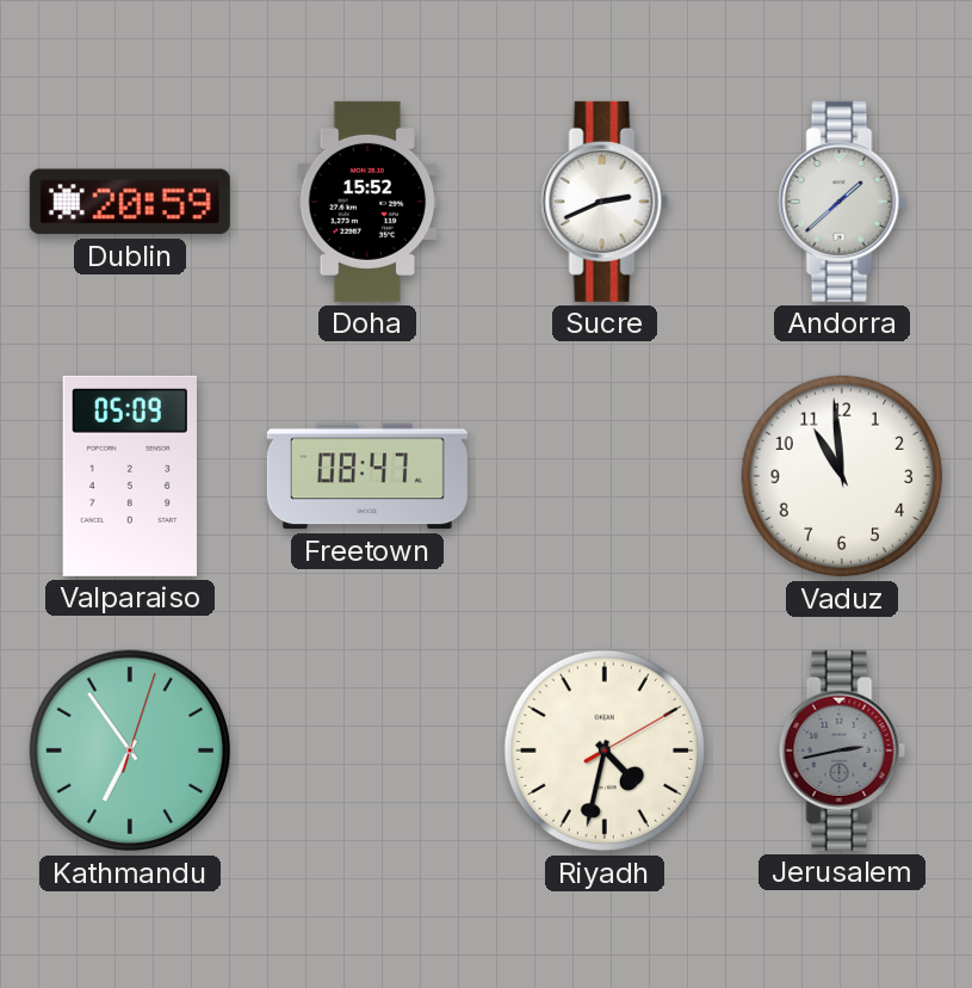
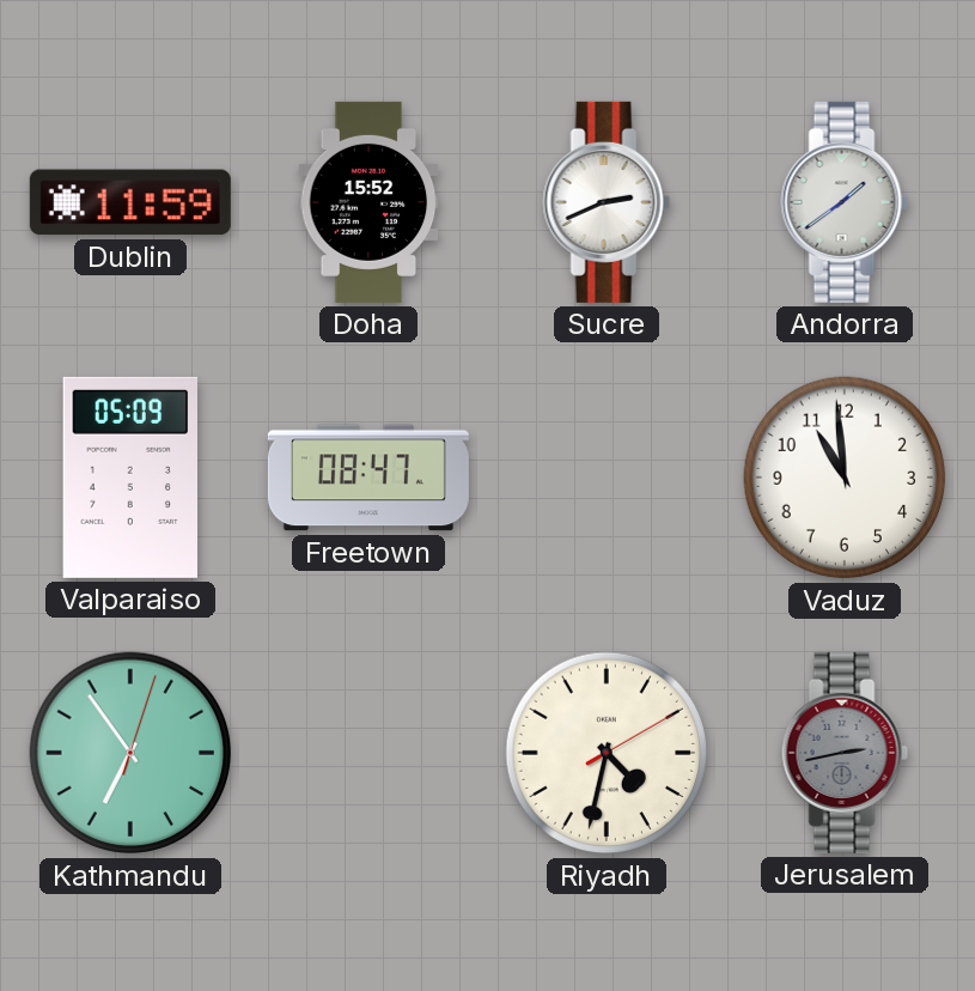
Dublin: 20:59 -> 11:59
Andorra: 1:38 -> 1:39
